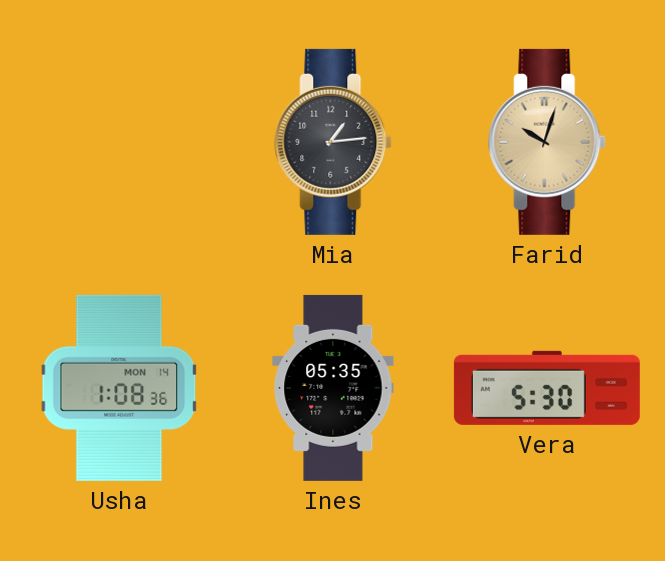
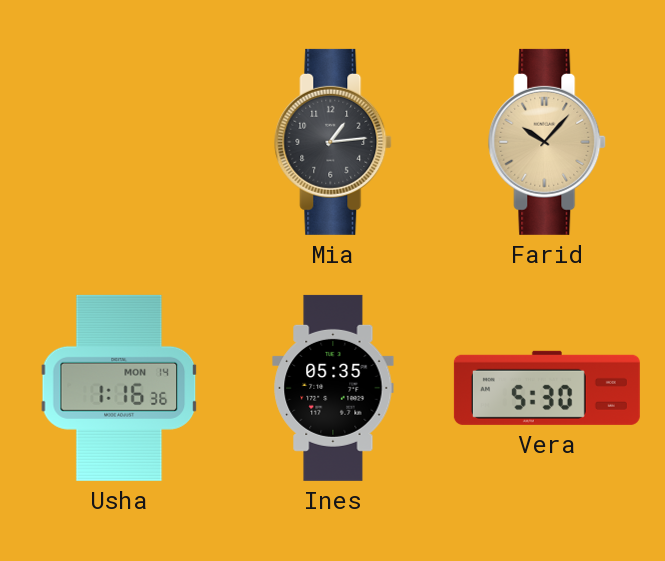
Farid: 10:03 -> 10:07
Usha: 1:08 -> 1:16
